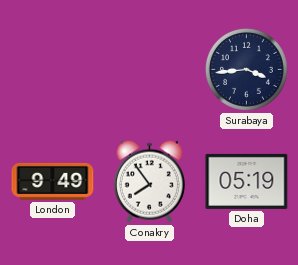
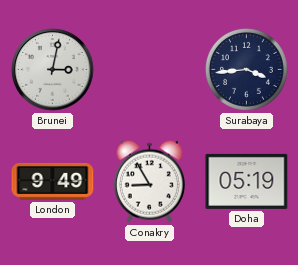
Brunei: none -> 3:02
Conakry: 7:54 -> 8:55
